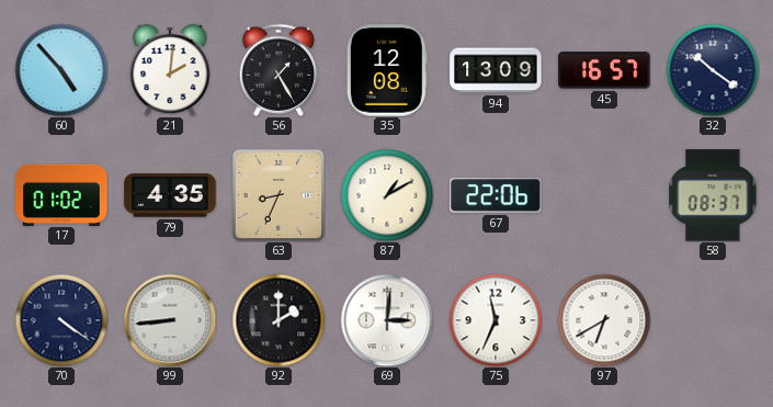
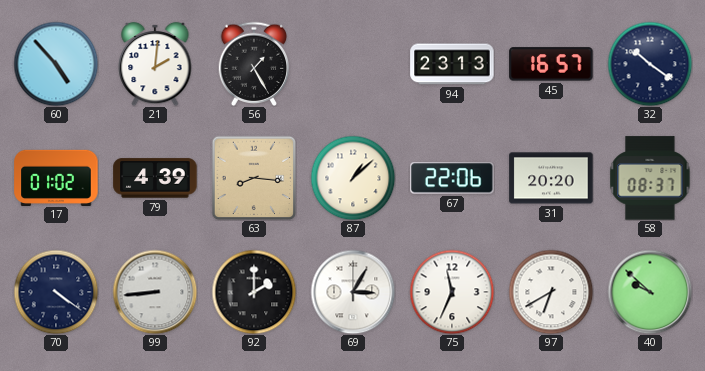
35: 12:08 -> none
94: 13:09 -> 23:13
79: 4:35 -> 4:39
63: 8:34 -> 8:16
87: 1:10 -> 1:08
31: none -> 20:20
69: 3:01 -> 3:05
40: none -> 9:52
